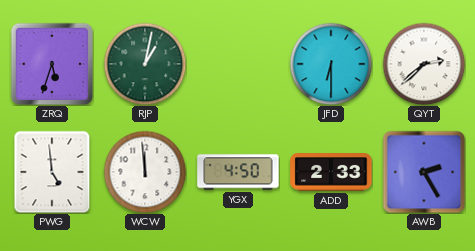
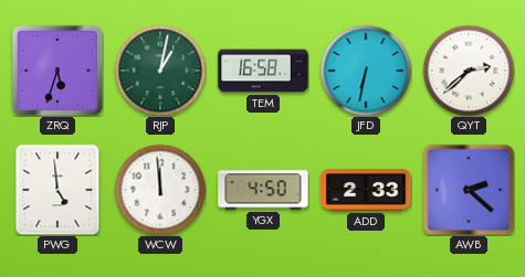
TEM: none -> 16:58
JFD: 6:30 -> 6:32
AWB: 2:25 -> 2:22
